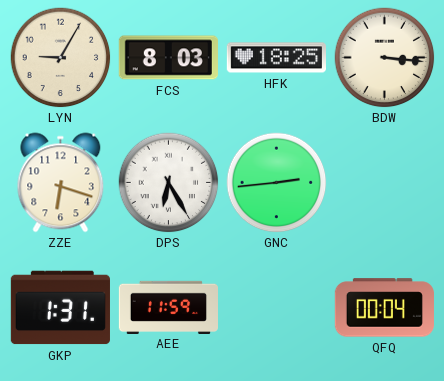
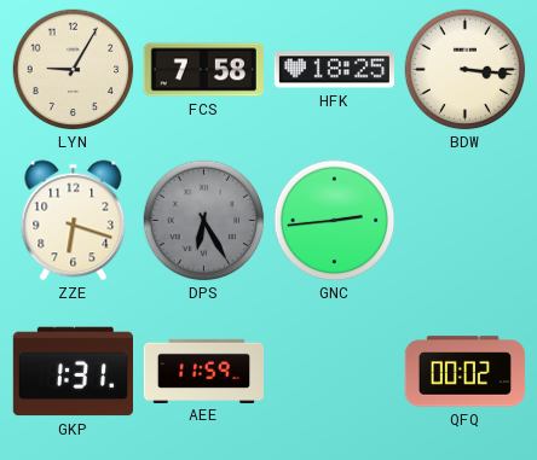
FCS: 8:03 -> 7:58
DPS dial: white -> grey
QFQ: 00:04 -> 00:02
